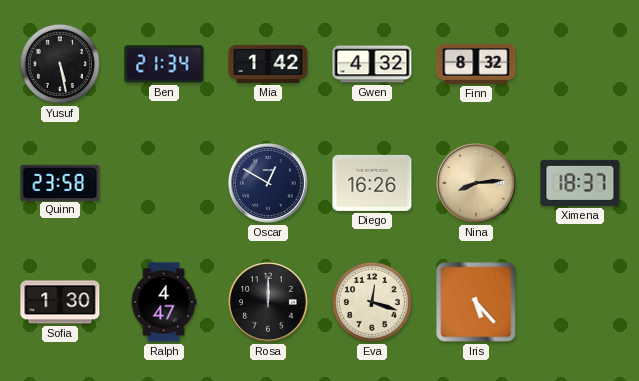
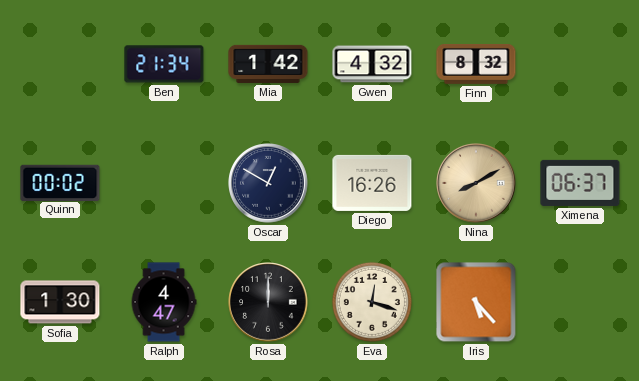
Yusuf: 5:28 -> none
Quinn: 23:58 -> 00:02
Nina: 8:14 -> 8:10
Ximena: 18:37 -> 06:37
